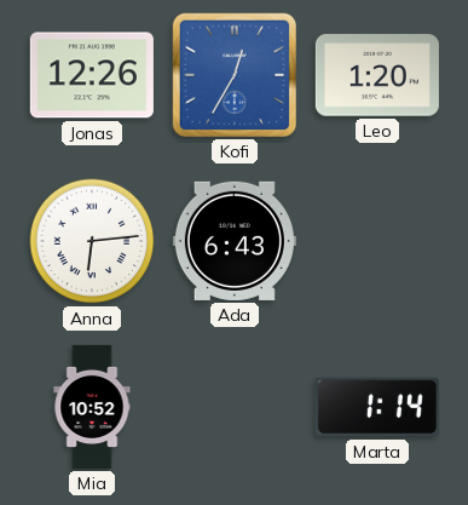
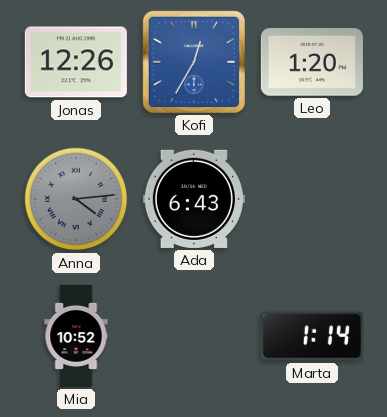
Anna: 6:14 -> 4:14
Anna dial: white -> grey
